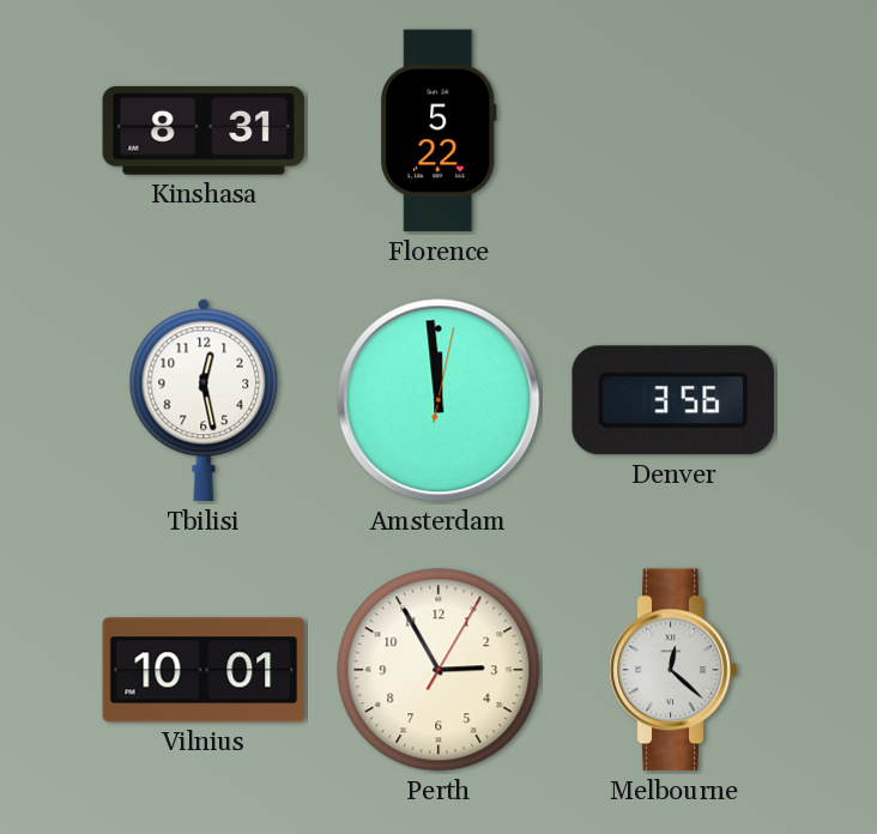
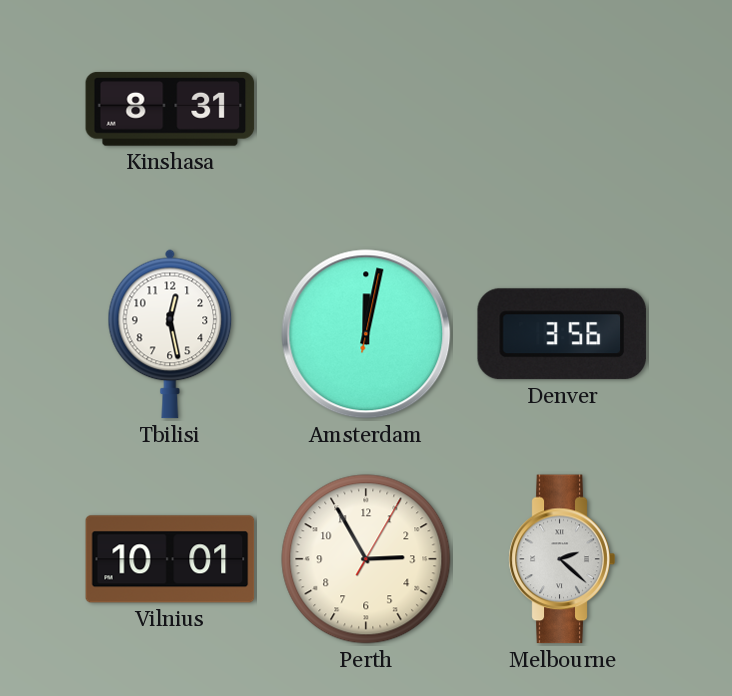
Florence: 5:22 -> none
Amsterdam: 11:59 -> 12:02
Melbourne: 12:22 -> 2:22
